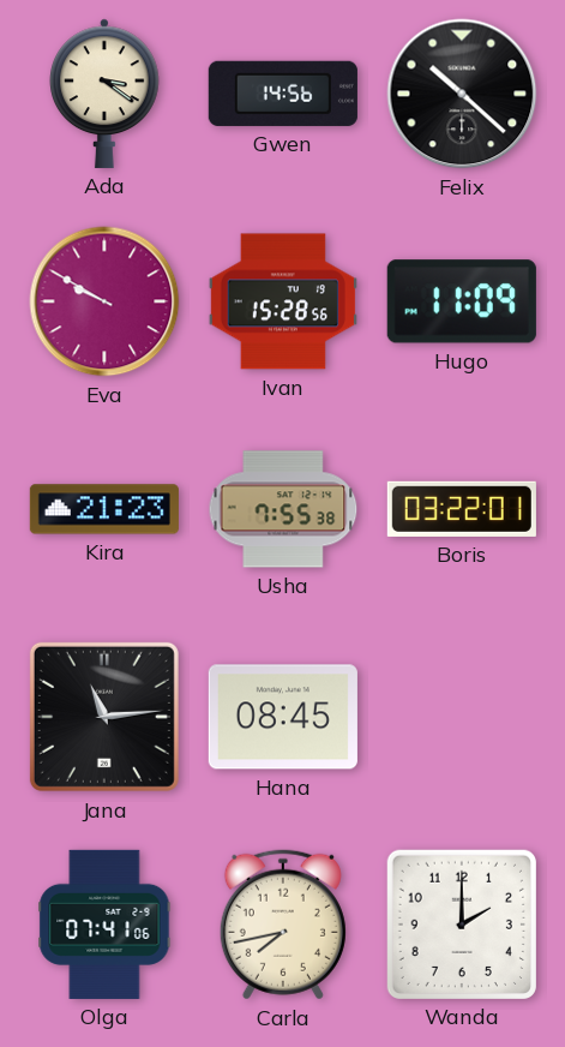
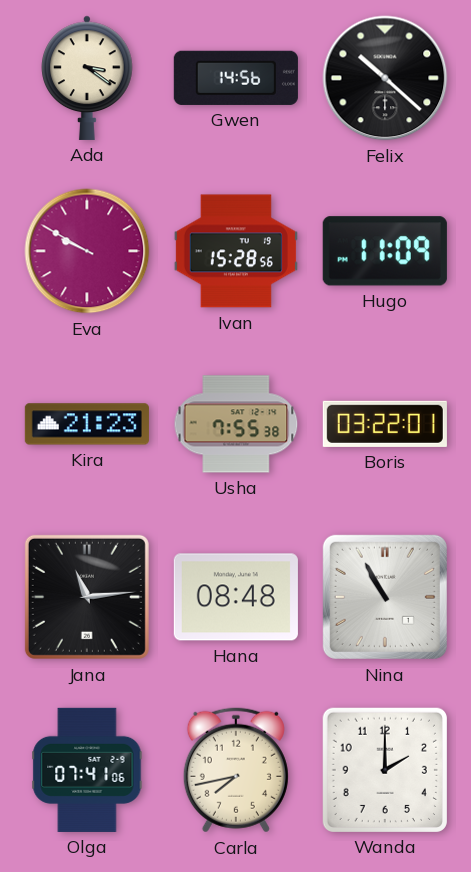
Hana: 08:45 -> 08:48
Nina: none -> 10:55
